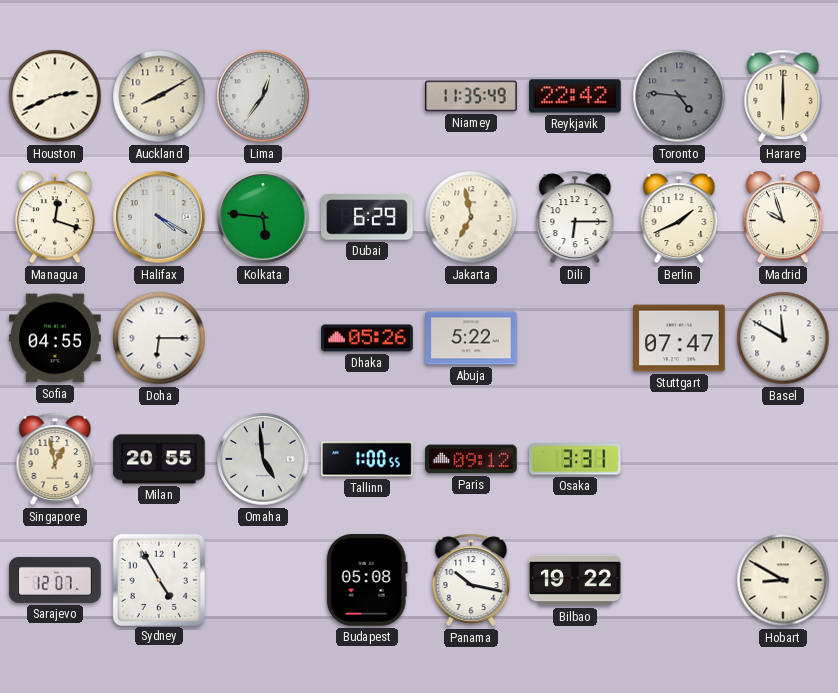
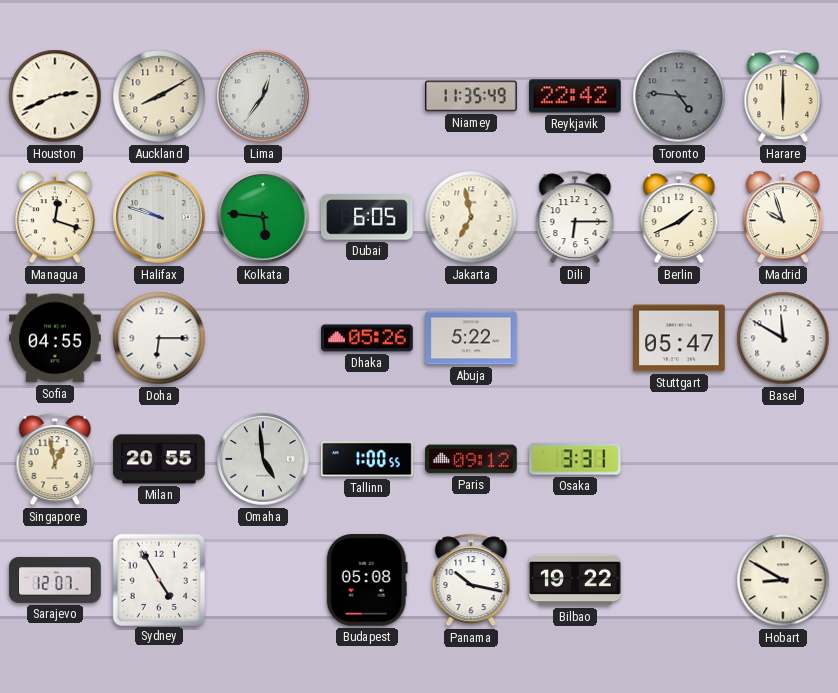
Halifax: 4:20 -> 9:48
Dubai: 6:29 -> 6:05
Stuttgart: 07:47 -> 05:47
